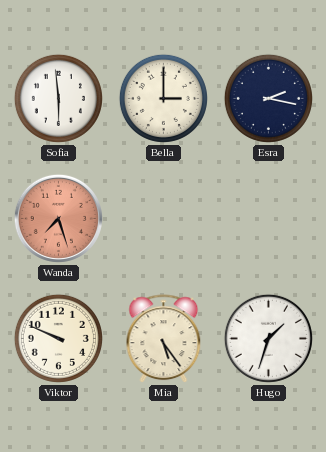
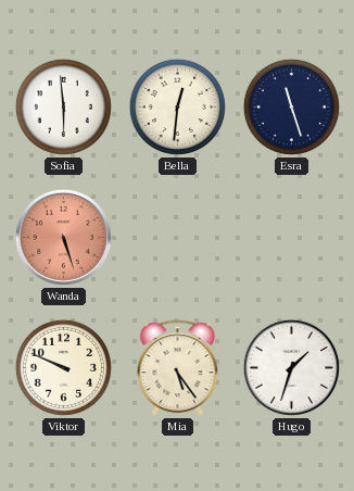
Bella: 3:00 -> 12:31
Esra: 2:17 -> 11:27
Wanda: 7:27 -> 5:27
